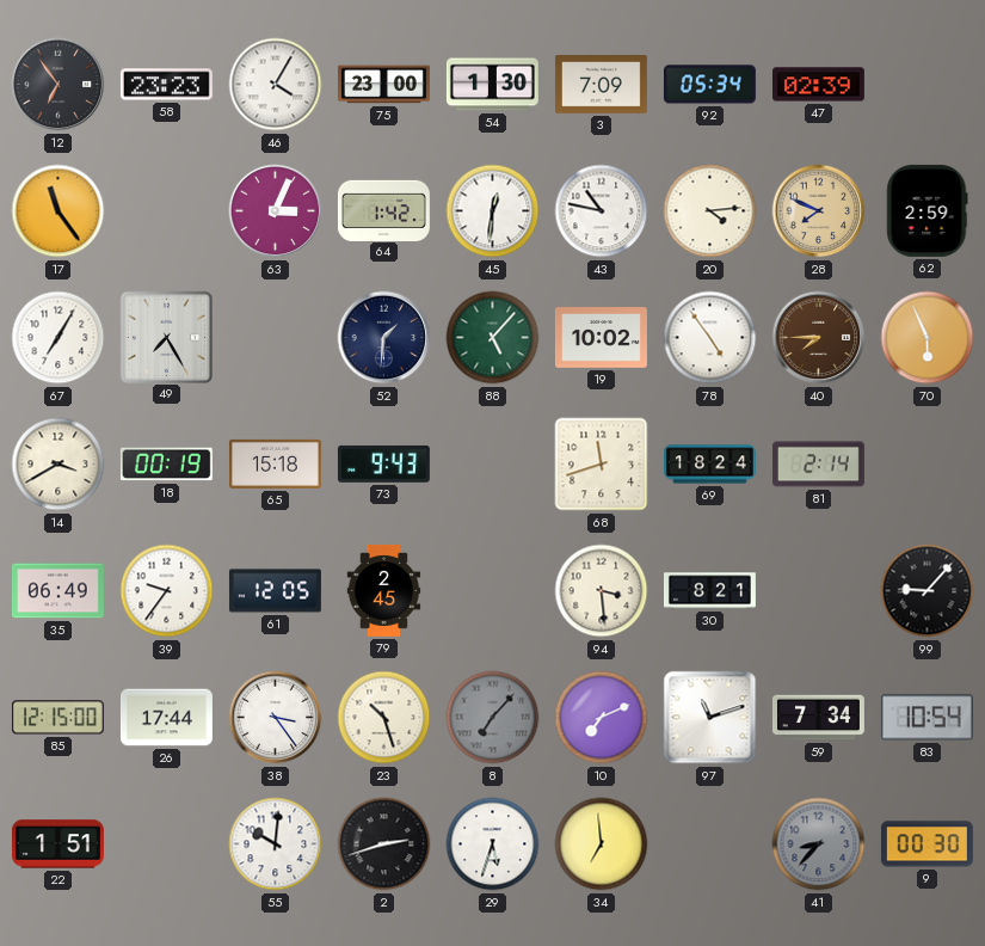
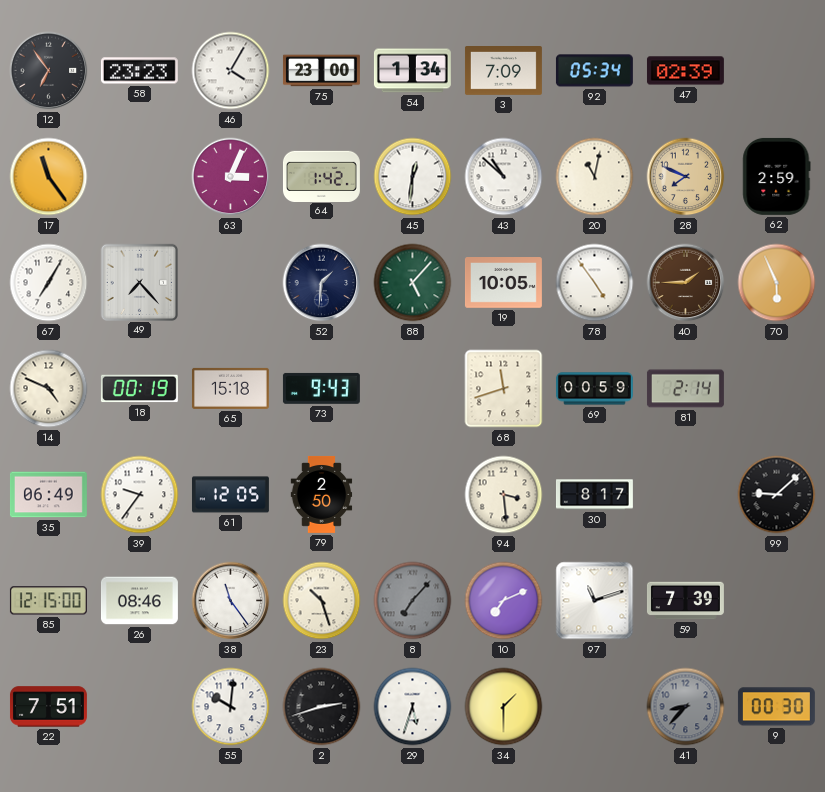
54: 1:30 -> 1:34
43: 10:47 -> 10:52
20: 4:14 -> 11:02
49: 7:25 -> 7:23
19: 10:02 -> 10:05
40: 7:45 -> 1:45
14: 3:40 -> 4:49
69: 18:24 -> 00:59
79: 2:45 -> 2:50
30: 8:21 -> 8:17
99: 9:07 -> 9:08
26: 17:44 -> 08:46
38: 3:24 -> 11:24
59: 7:34 -> 7:39
83: 10:54 -> none
22: 1:51 -> 7:51
34: 6:59 -> 1:30
